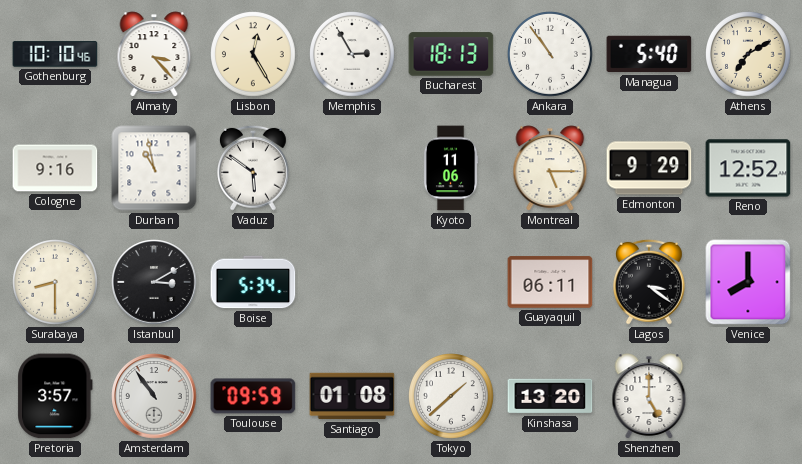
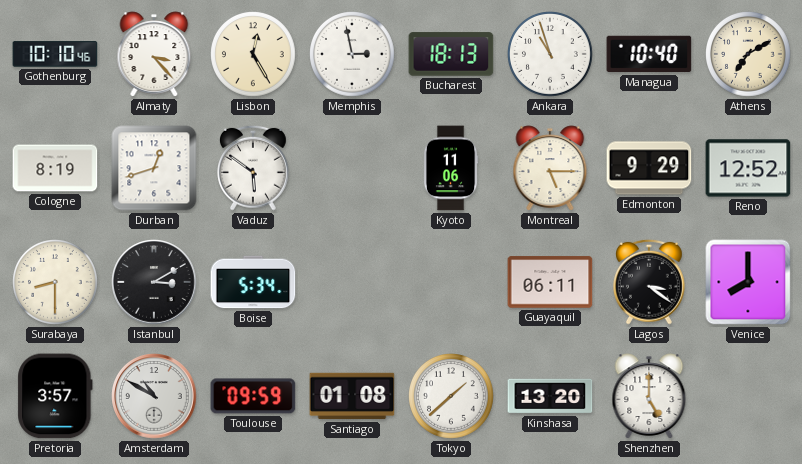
Memphis: 2:55 -> 2:58
Ankara: 10:54 -> 10:57
Managua: 5:40 -> 10:40
Cologne: 9:16 -> 8:19
Durban: 10:58 -> 12:42
Amsterdam: 10:54 -> 10:50
